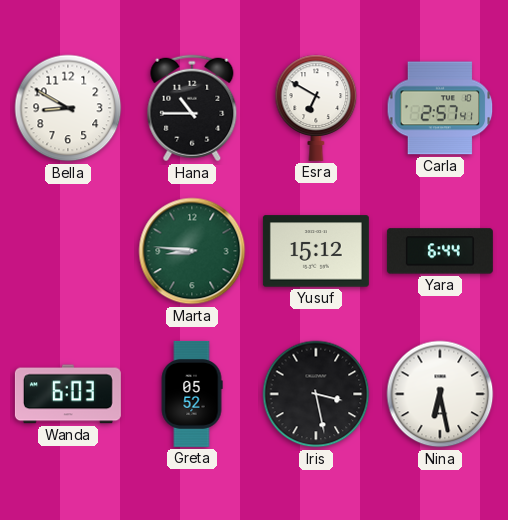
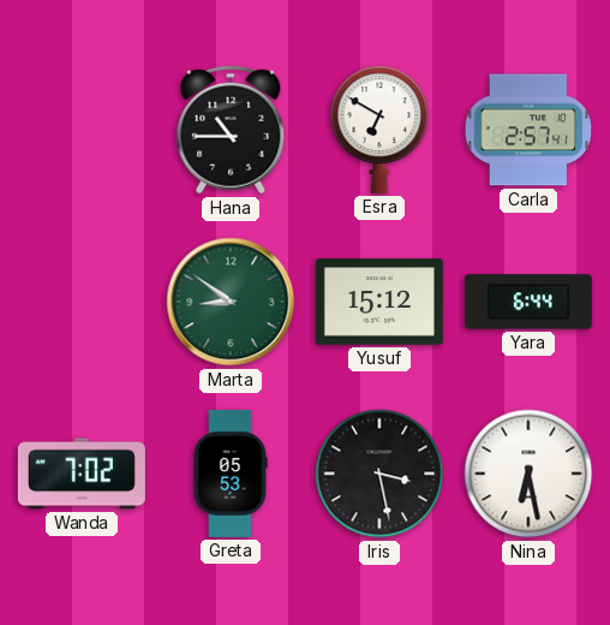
Bella: 8:50 -> none
Marta: 8:46 -> 8:51
Wanda: 6:03 -> 7:02
Greta: 05:52 -> 05:53
